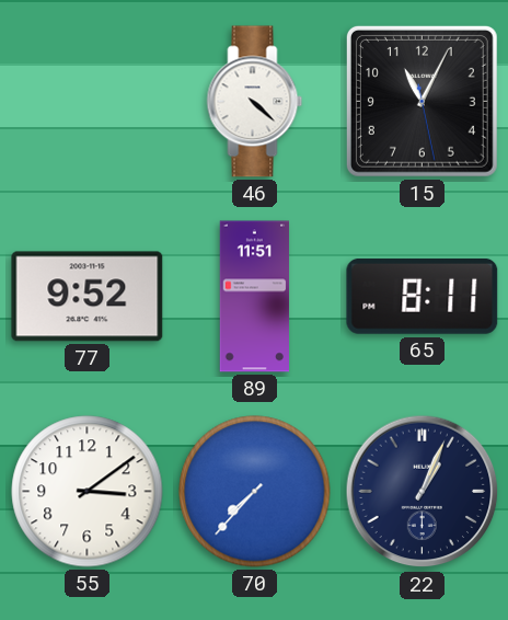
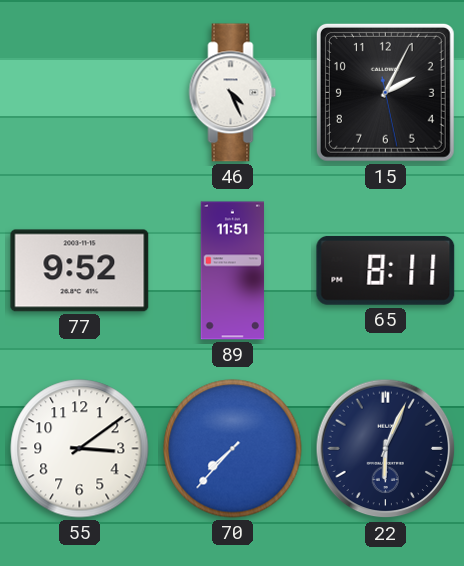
46: 4:22 -> 4:26
15: 11:04 -> 2:04
22: 1:04 -> 6:04
